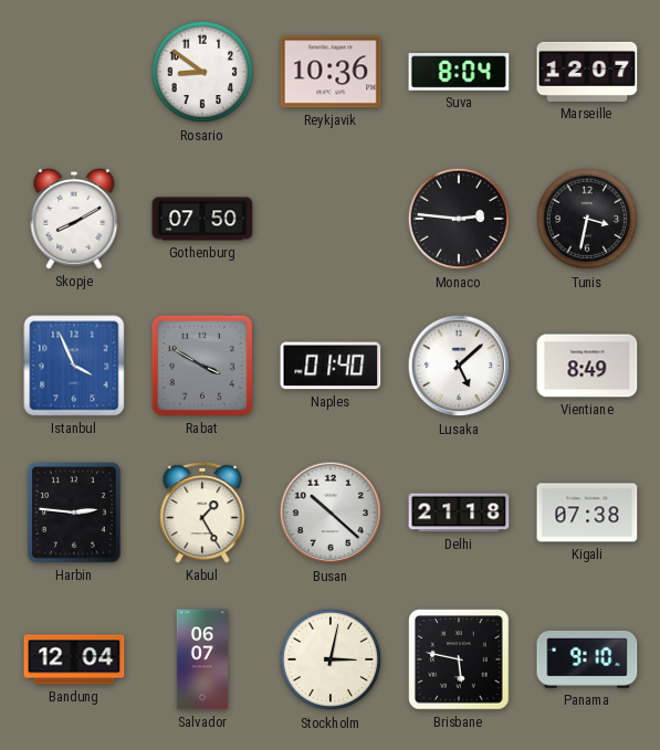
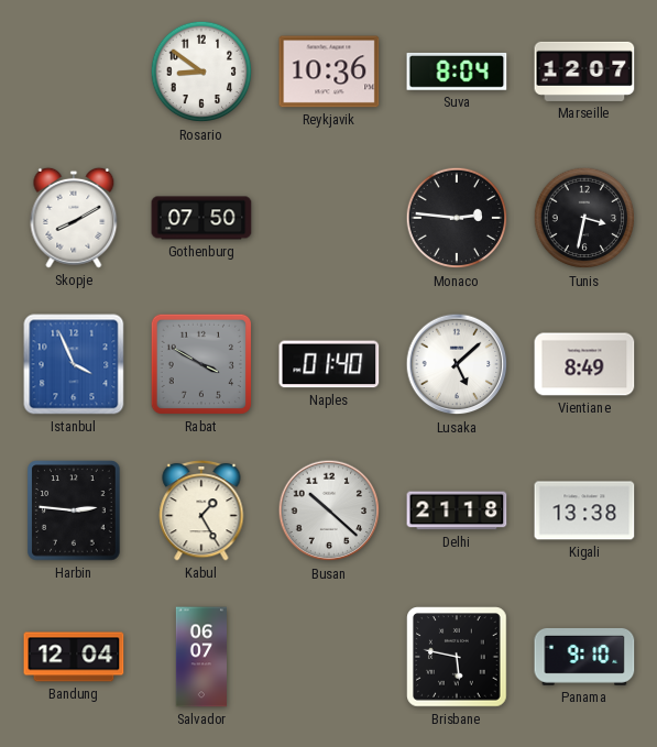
Kigali: 07:38 -> 13:38
Stockholm: 3:02 -> none
